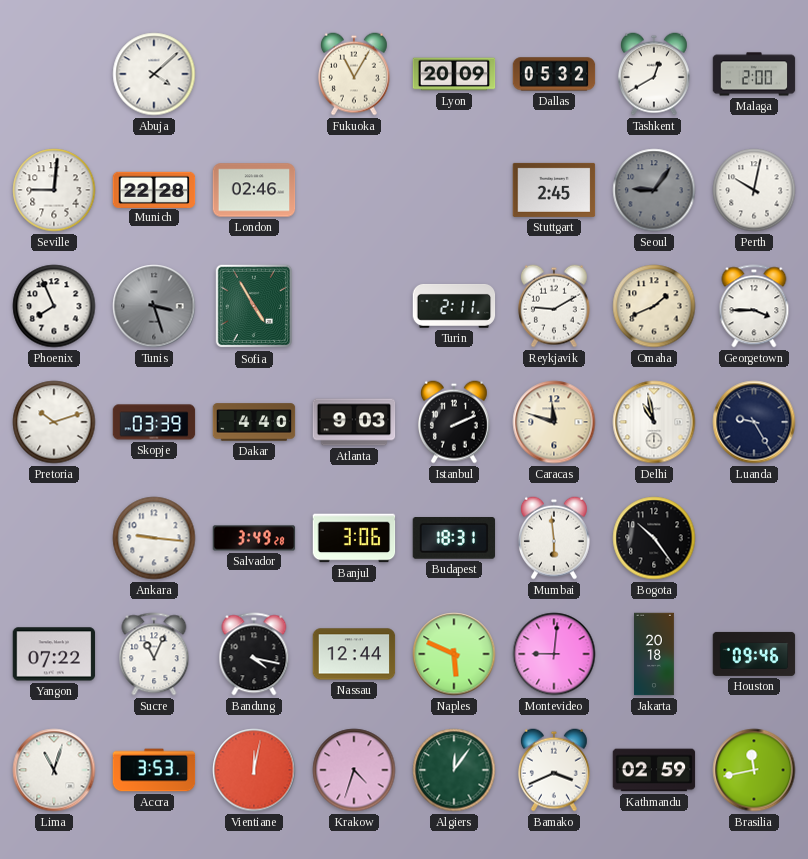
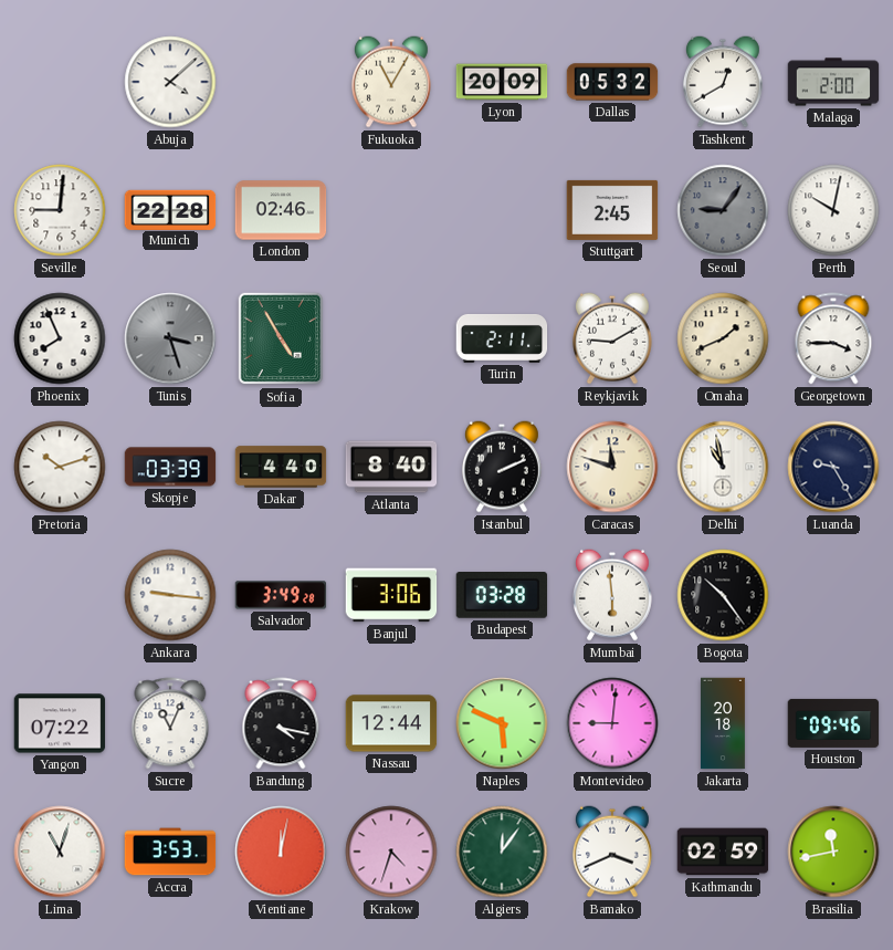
Atlanta: 9:03 -> 8:40
Budapest: 18:31 -> 03:28
